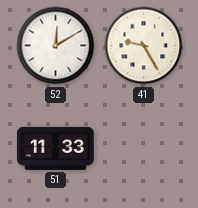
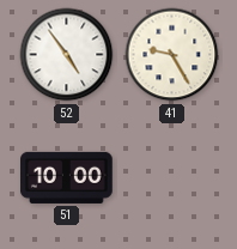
52: 12:10 -> 4:54
51: 11:33 -> 10:00
